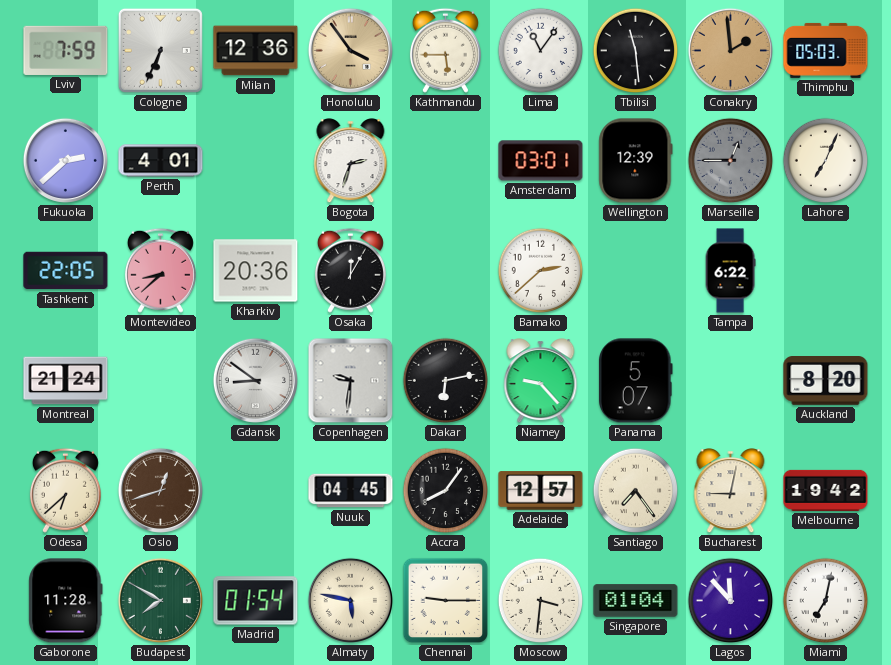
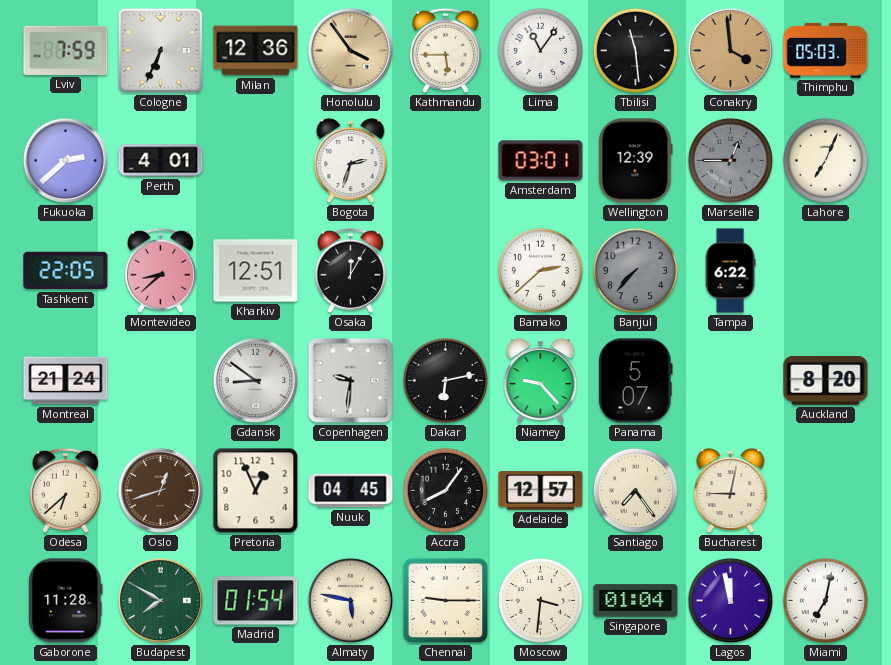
Conakry: 1:59 -> 3:59
Kharkiv: 20:36 -> 12:51
Banjul: none -> 7:37
Pretoria: none -> 12:56
Melbourne: 19:42 -> none
Lagos: 11:53 -> 11:58
